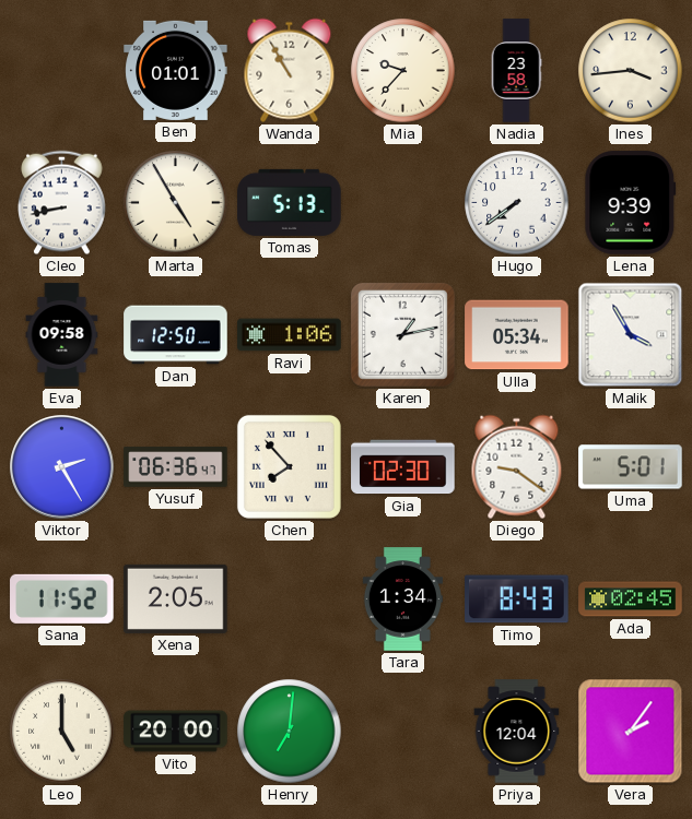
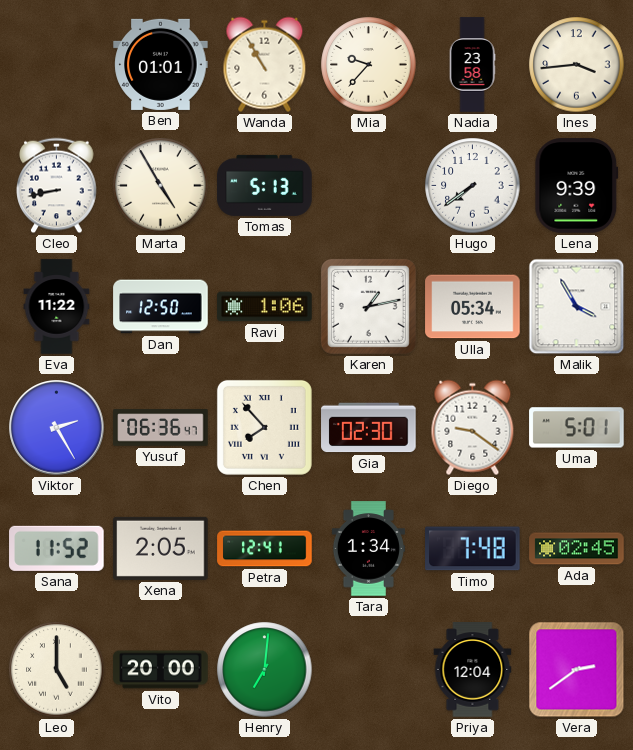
Eva: 09:58 -> 11:22
Petra: none -> 12:41
Timo: 8:43 -> 7:48
Vera: 2:06 -> 2:39
